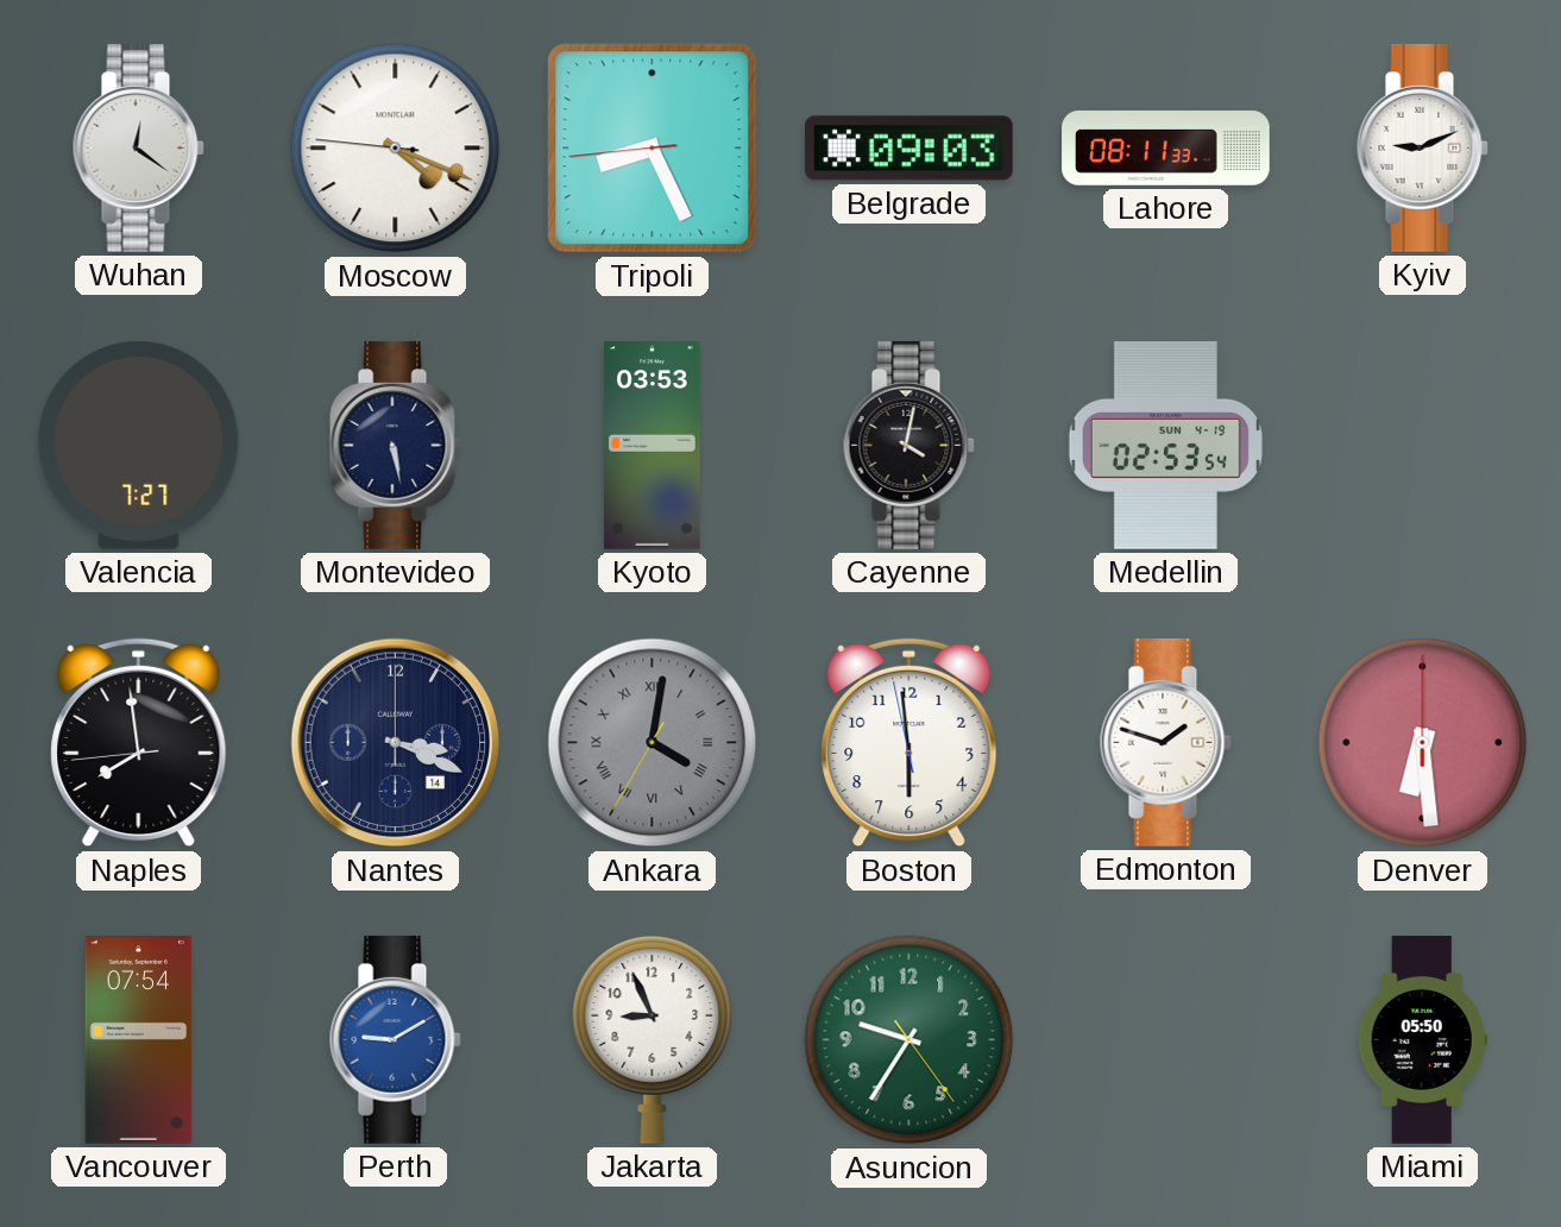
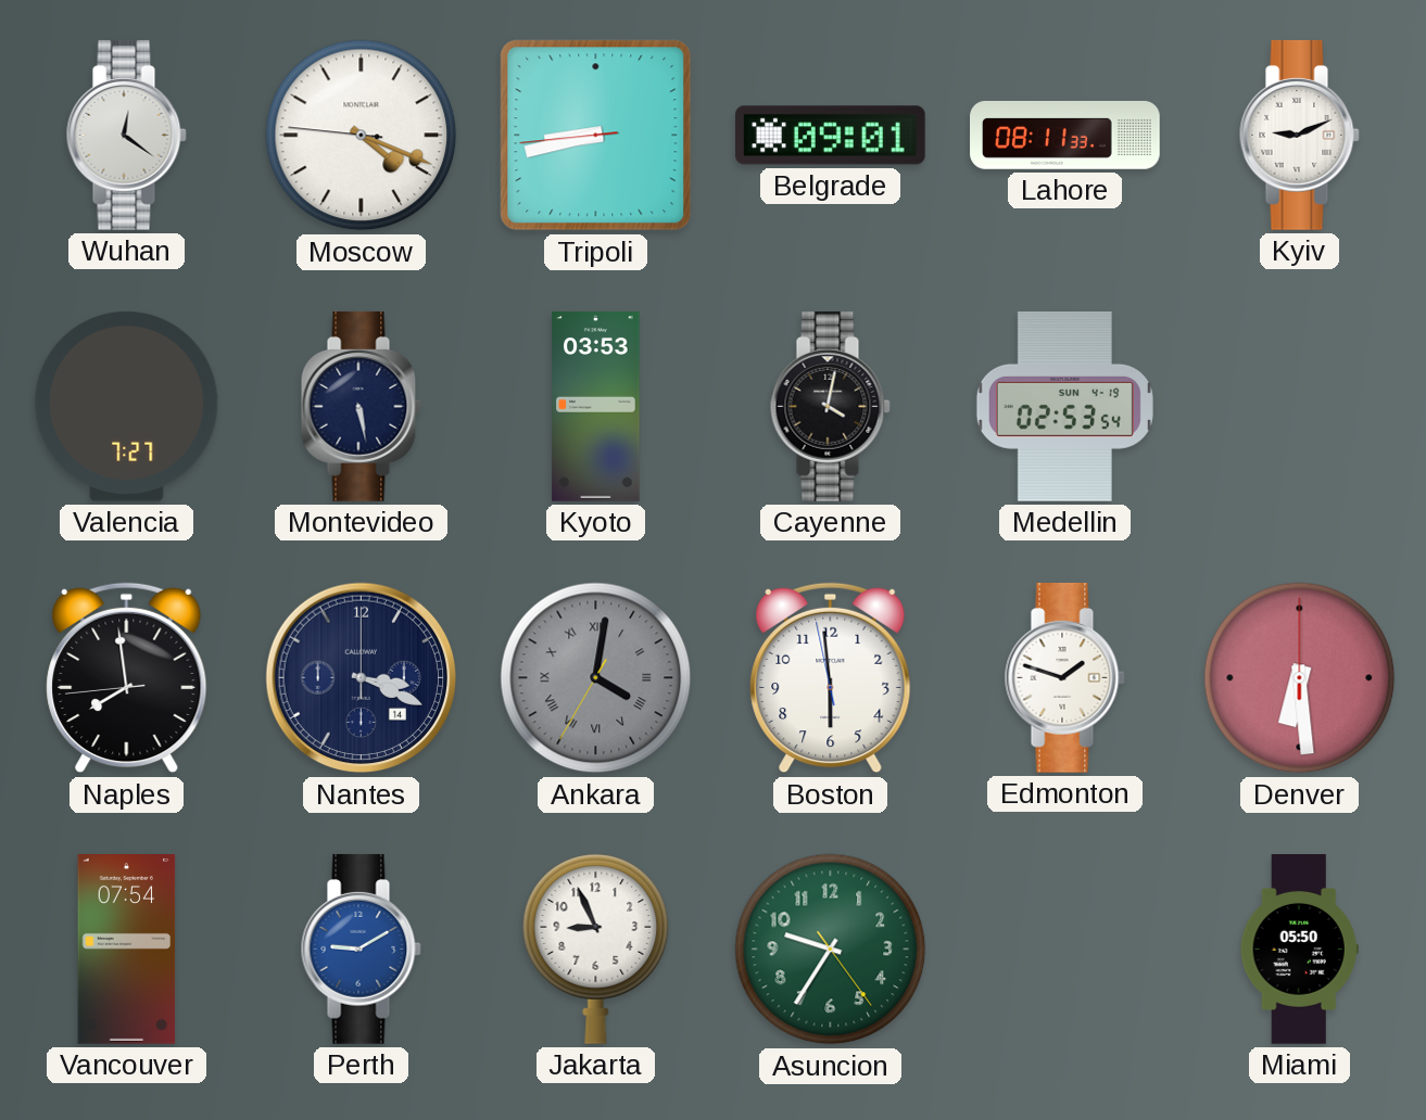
Tripoli: 8:25 -> 8:42
Belgrade: 09:03 -> 09:01
